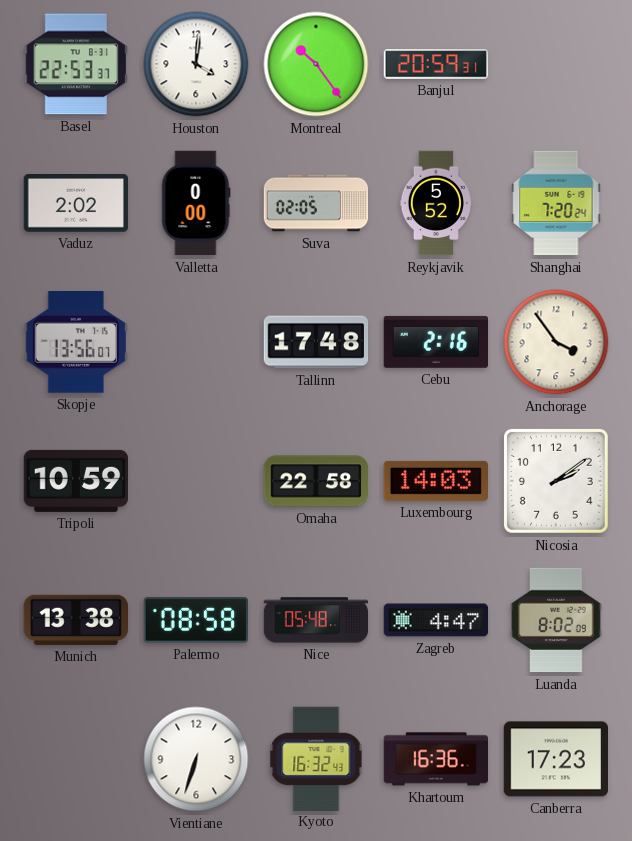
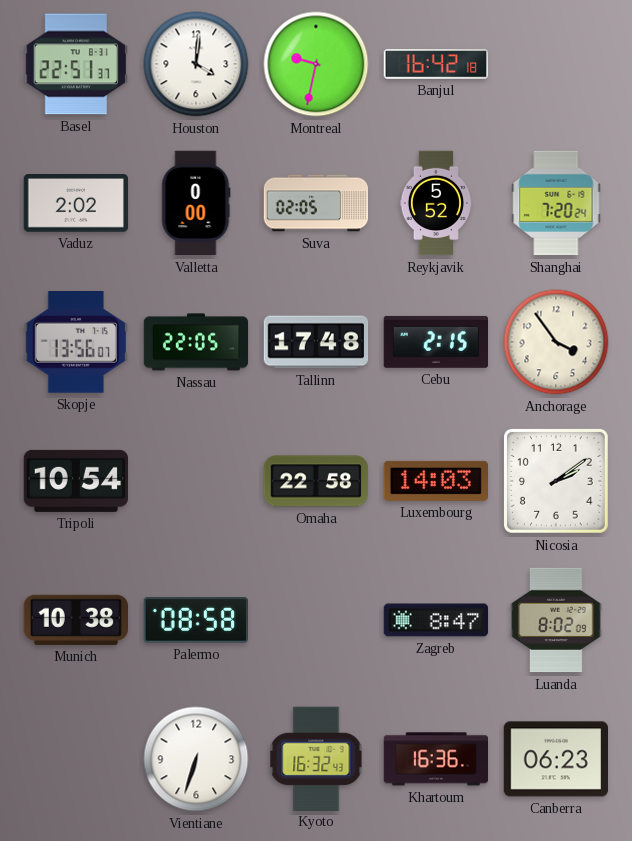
Basel: 22:53 -> 22:51
Montreal: 10:24 -> 9:32
Banjul: 20:59 -> 16:42
Nassau: none -> 22:05
Cebu: 2:16 -> 2:15
Tripoli: 10:59 -> 10:54
Munich: 13:38 -> 10:38
Nice: 05:48 -> none
Zagreb: 4:47 -> 8:47
Canberra: 17:23 -> 06:23
